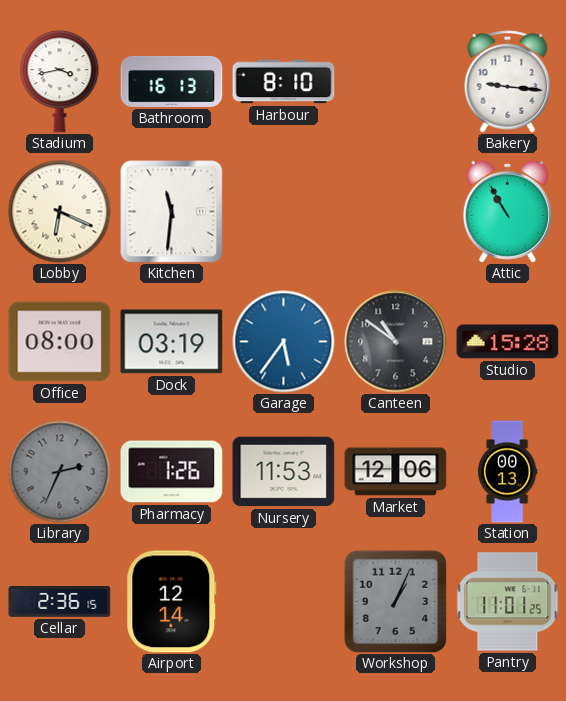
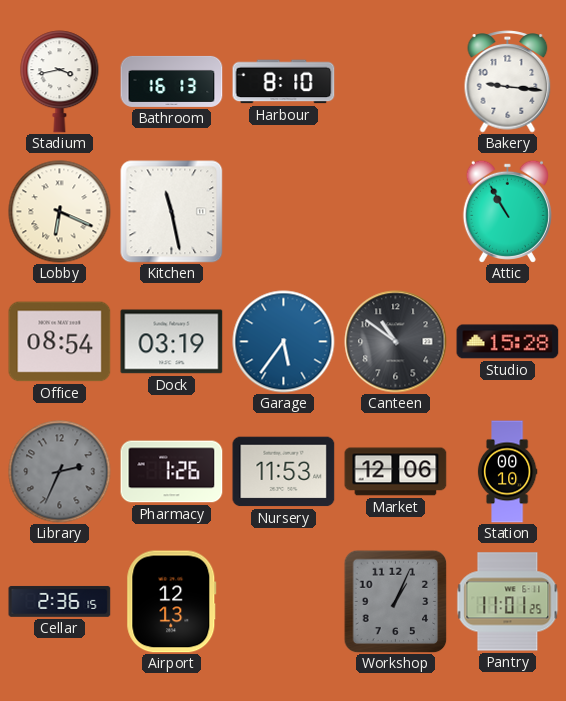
Kitchen: 11:31 -> 11:28
Office: 08:00 -> 08:54
Station: 00:13 -> 00:10
Airport: 12:14 -> 12:13
